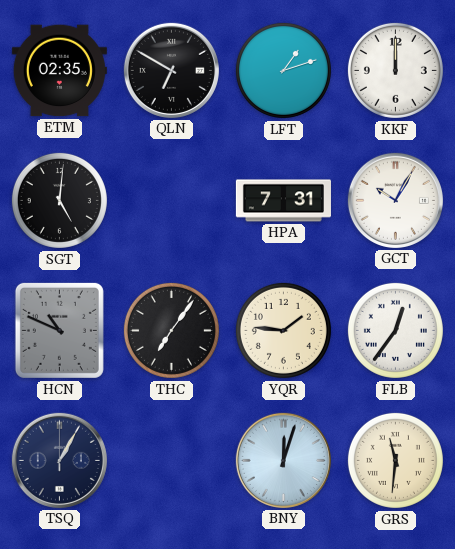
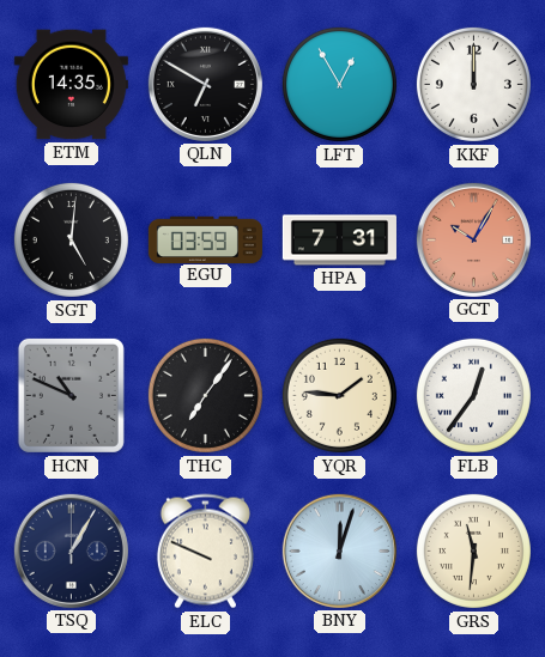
ETM: 02:35 -> 14:35
LFT: 1:12 -> 12:55
EGU: none -> 03:59
GCT dial: white -> salmon
ELC: none -> 9:49
